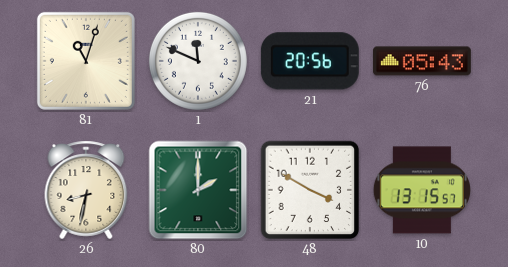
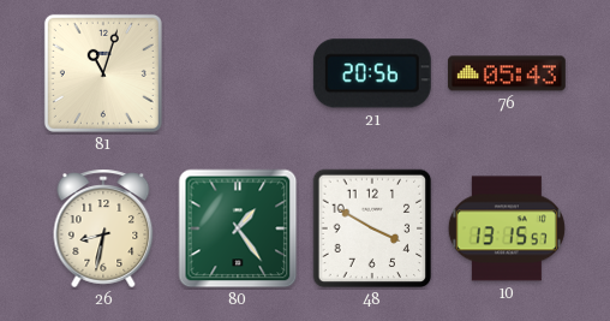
1: 11:49 -> none
80: 2:00 -> 1:24
